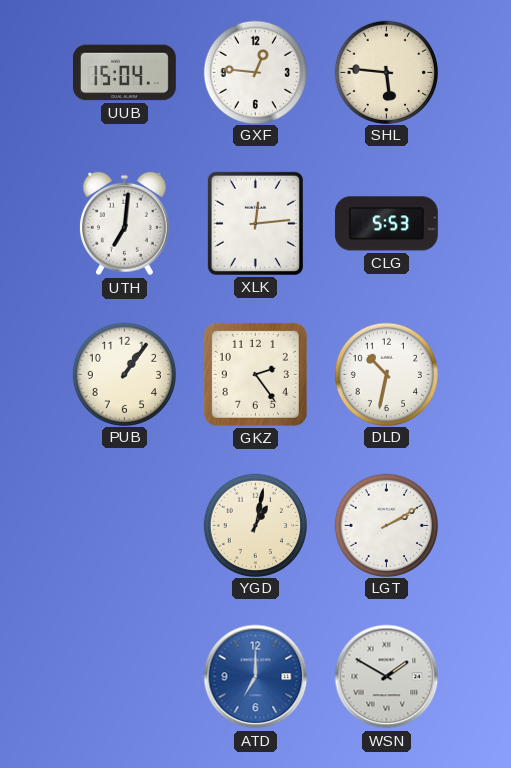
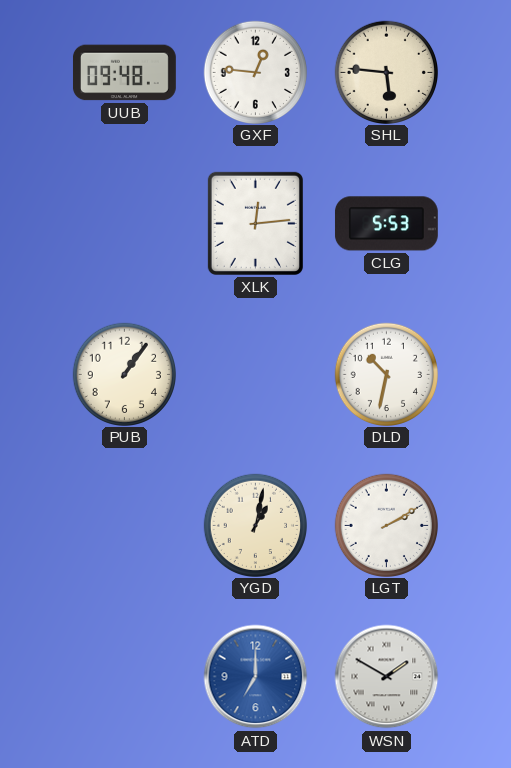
UUB: 15:04 -> 09:48
UTH: 7:01 -> none
GKZ: 2:24 -> none
